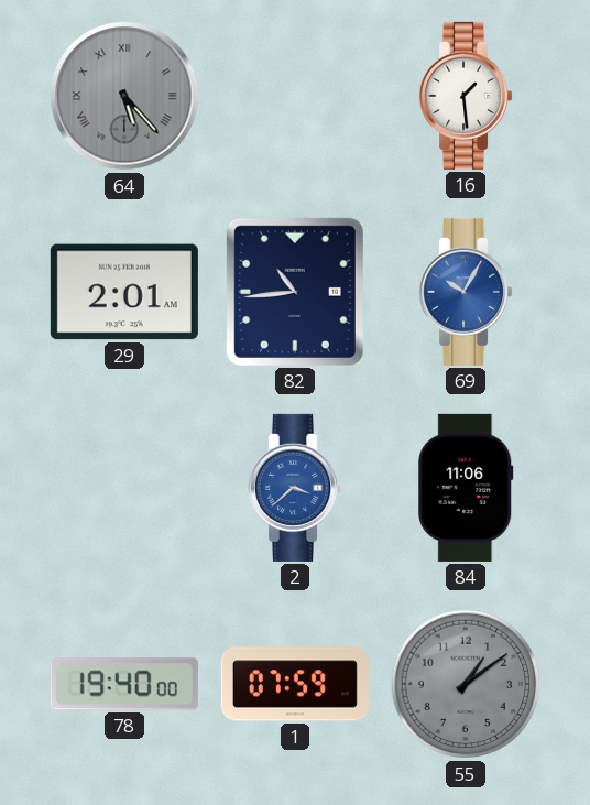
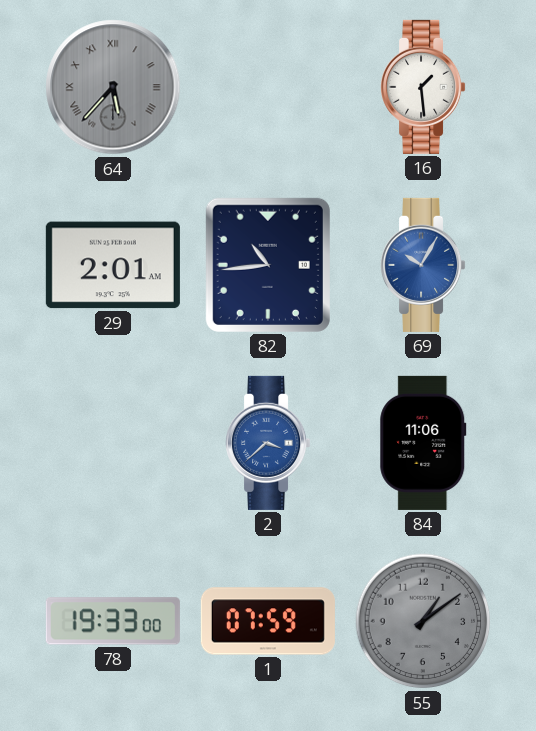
64: 5:23 -> 5:37
78: 19:40 -> 19:33
